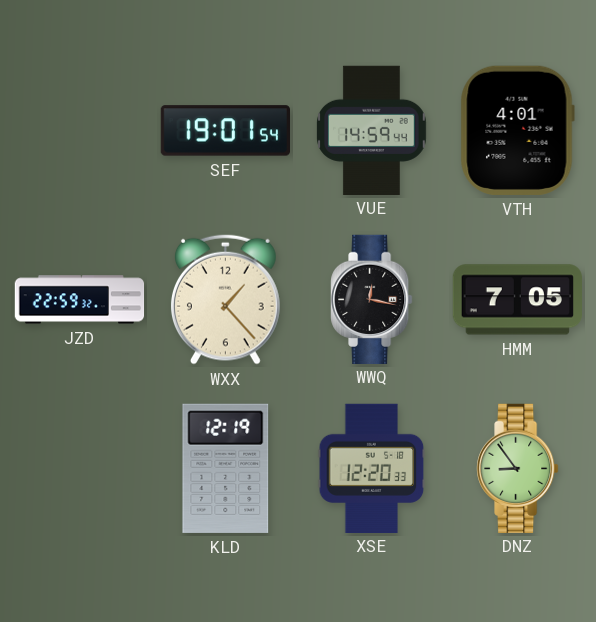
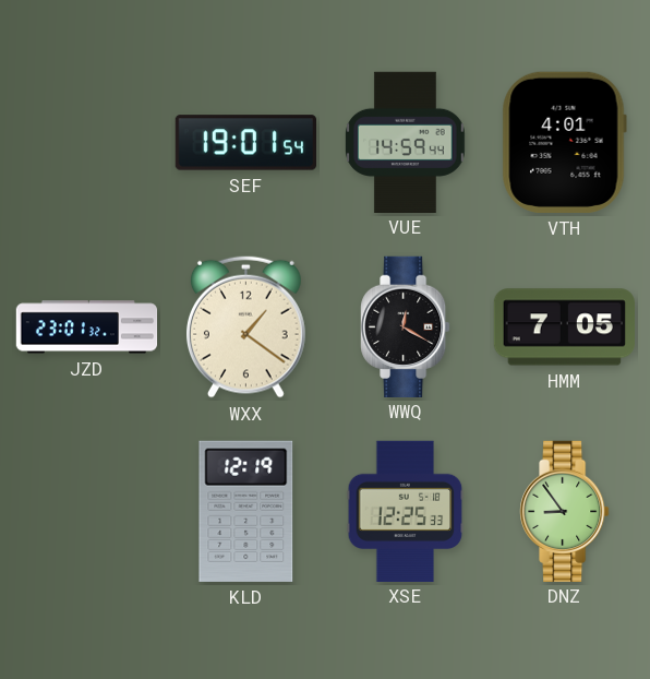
JZD: 22:59 -> 23:01
WXX: 1:23 -> 1:21
WWQ: 12:17 -> 12:20
XSE: 12:20 -> 12:25
